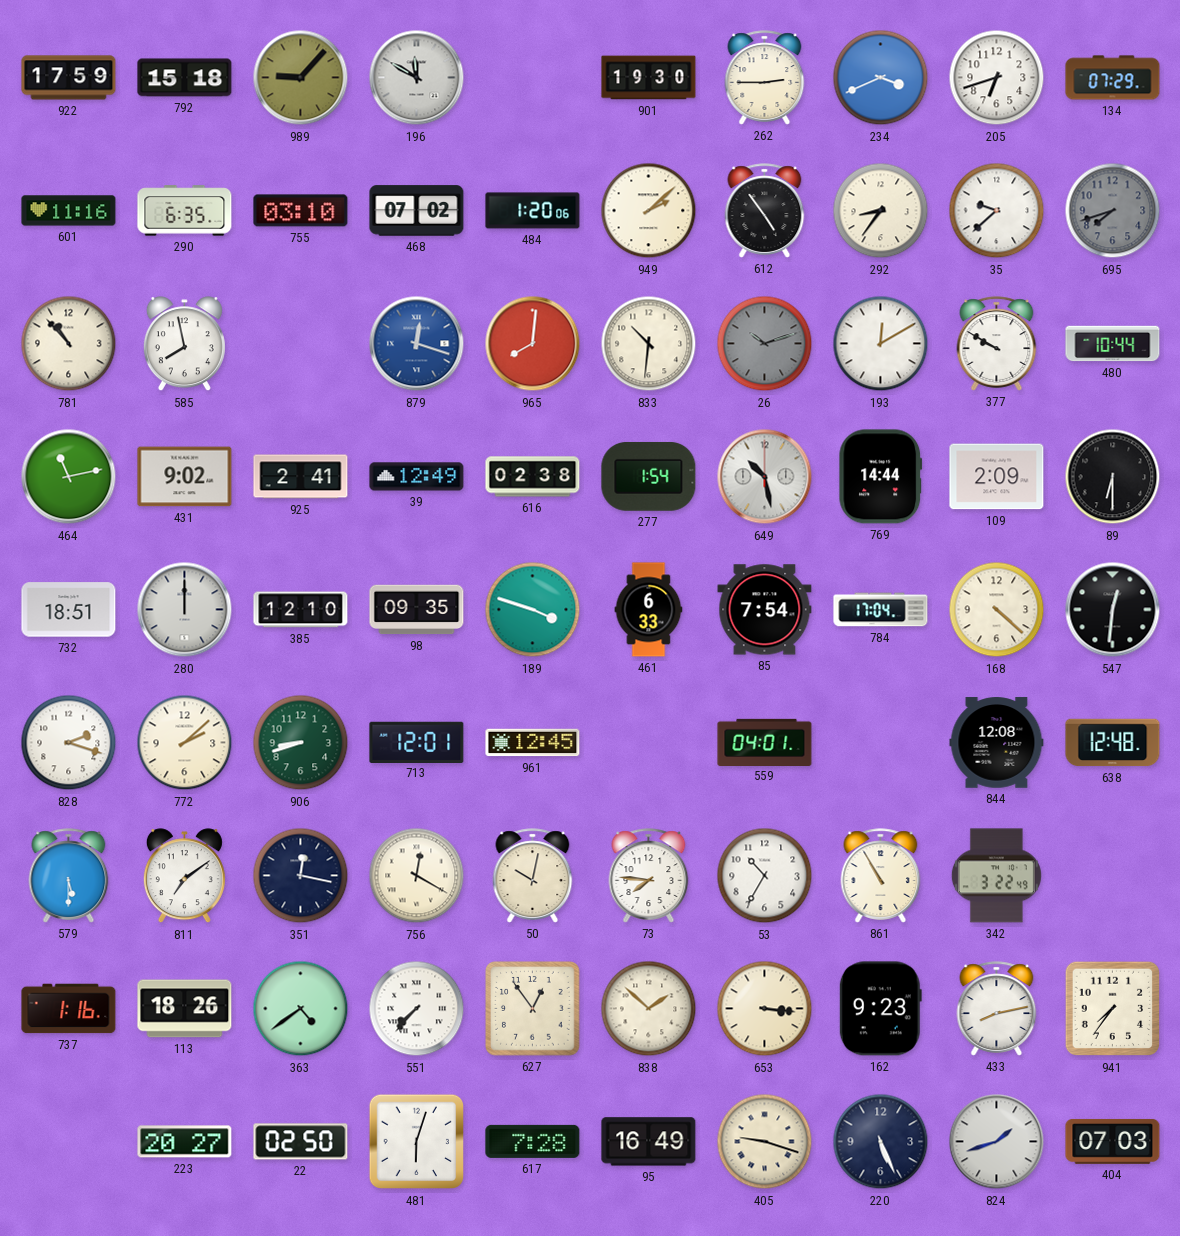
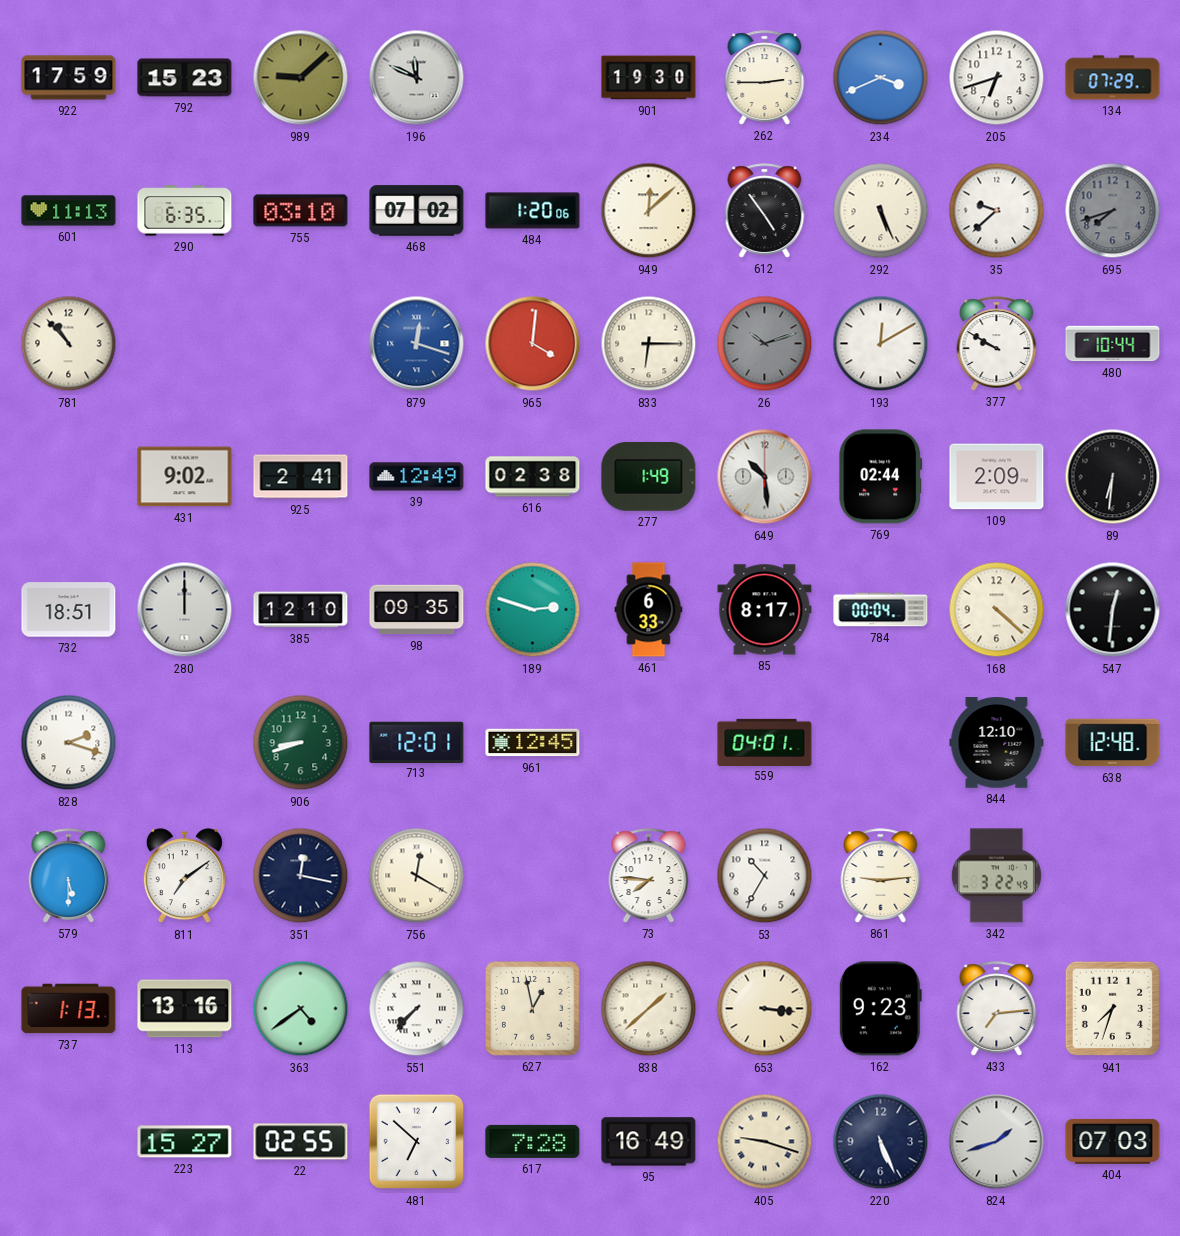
792: 15:18 -> 15:23
989: 9:07 -> 9:08
196: 11:50 -> 11:49
601: 11:16 -> 11:13
949: 2:08 -> 12:08
292: 8:36 -> 5:26
585: 7:58 -> none
965: 8:01 -> 4:01
833: 10:31 -> 6:15
464: 11:13 -> none
277: 1:54 -> 1:49
649: 10:28 -> 10:29
769: 14:44 -> 02:44
89: 6:30 -> 6:31
189: 3:48 -> 2:48
85: 7:54 -> 8:17
784: 17:04 -> 00:04
772: 2:08 -> none
844: 12:08 -> 12:10
50: 10:02 -> none
861: 10:55 -> 9:14
737: 1:16 -> 1:13
113: 18:26 -> 13:16
627: 12:54 -> 12:58
838: 1:52 -> 1:38
433: 8:13 -> 7:14
941: 7:36 -> 7:33
223: 20:27 -> 15:27
22: 02:50 -> 02:55
481: 6:03 -> 6:52
